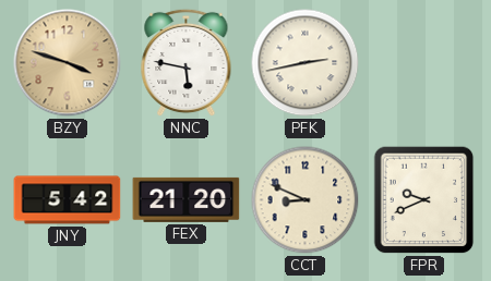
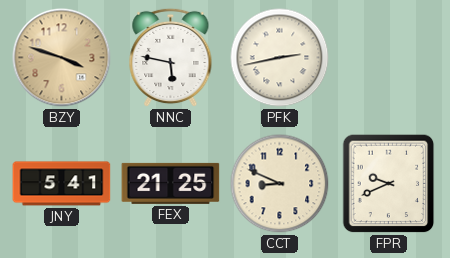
JNY: 5:42 -> 5:41
FEX: 21:20 -> 21:25
